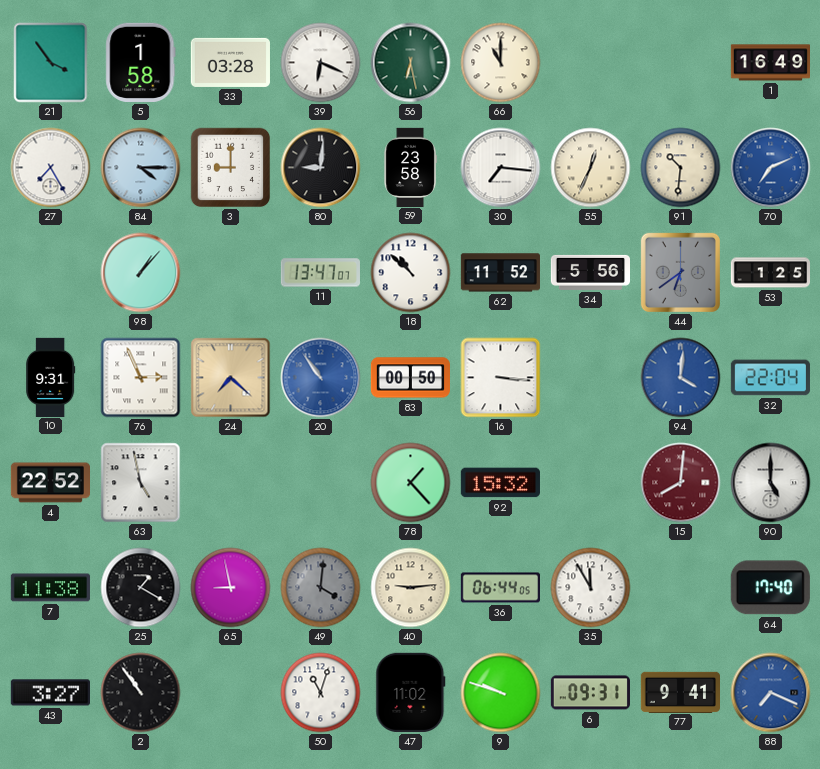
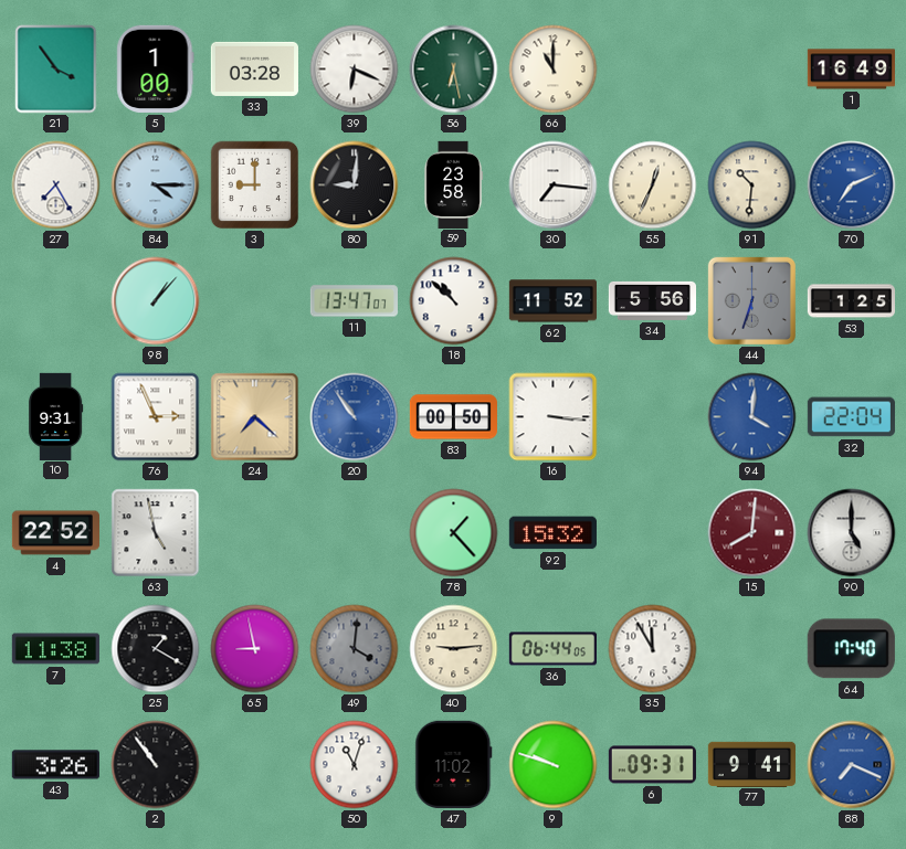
5: 1:58 -> 1:00
44: 6:39 -> 6:33
43: 3:27 -> 3:26
